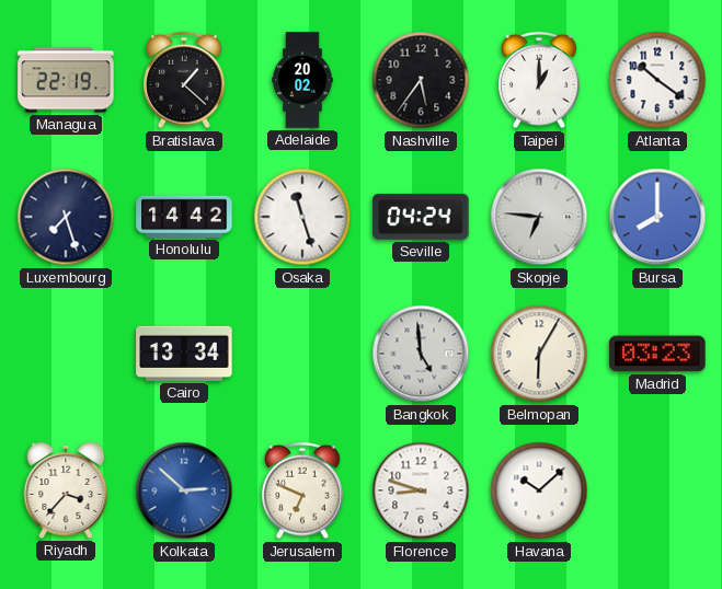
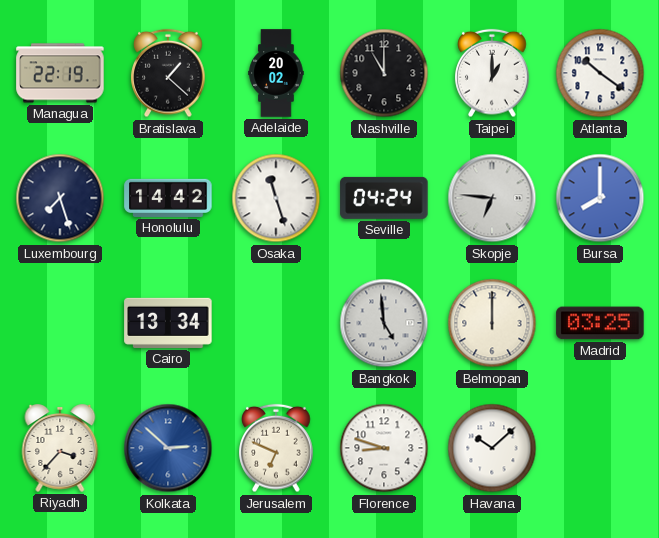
Nashville: 5:36 -> 11:00
Belmopan: 6:05 -> 12:00
Madrid: 03:23 -> 03:25
